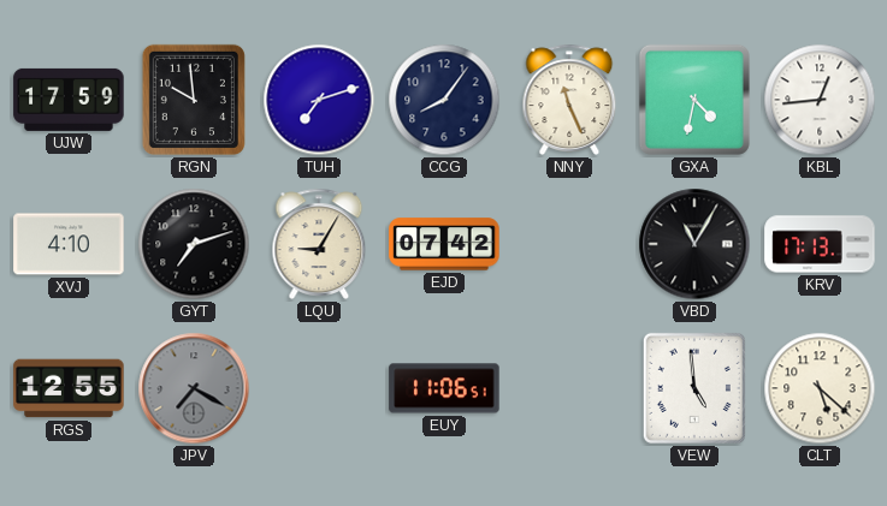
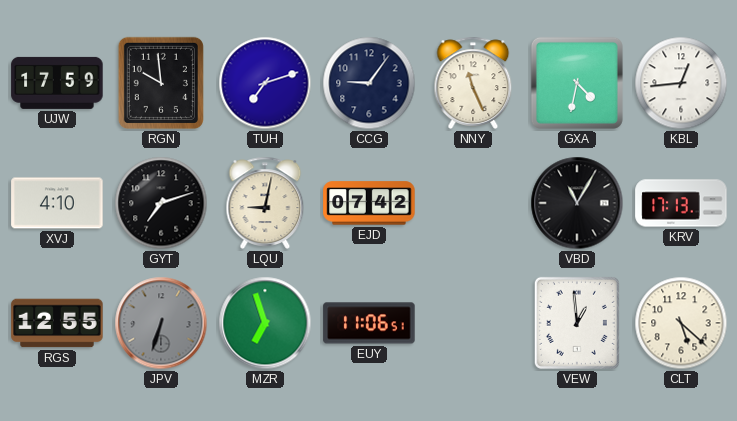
CCG: 8:06 -> 9:06
LQU: 9:05 -> 9:02
JPV: 7:20 -> 6:33
MZR: none -> 6:57
VEW: 4:59 -> 12:59
